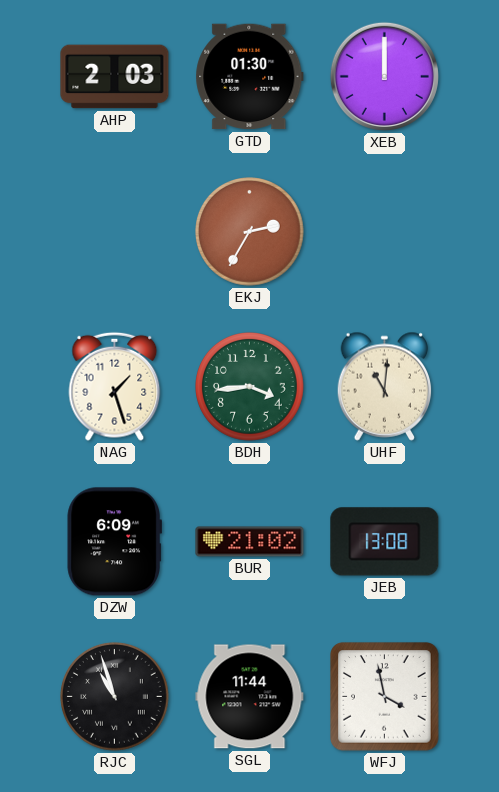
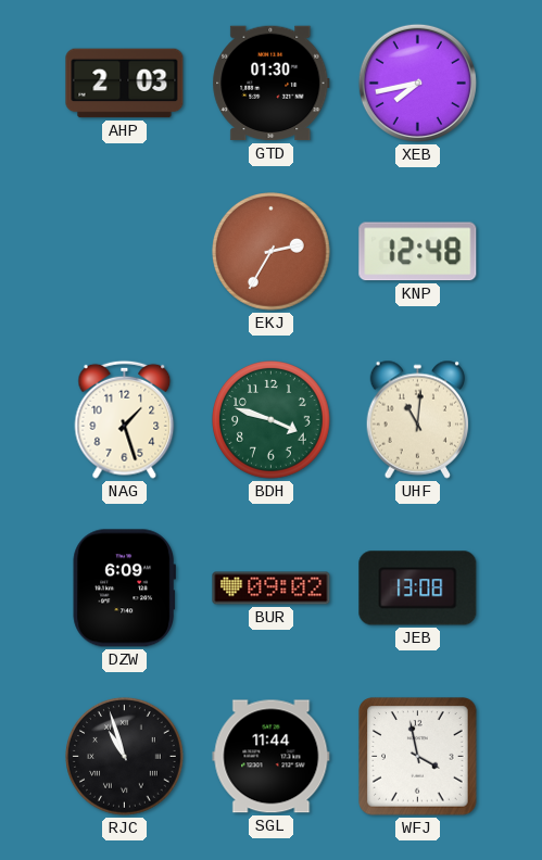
XEB: 12:00 -> 7:43
KNP: none -> 12:48
BDH: 3:44 -> 3:48
BUR: 21:02 -> 09:02
